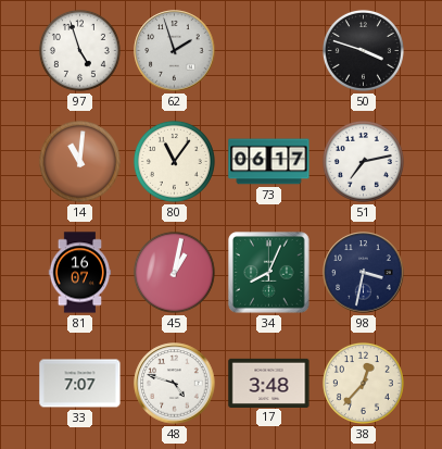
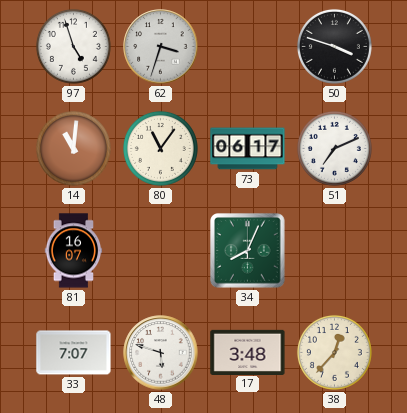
62: 1:57 -> 3:33
51: 7:13 -> 7:11
45: 1:02 -> none
98: 3:32 -> none
48: 4:48 -> 5:48
